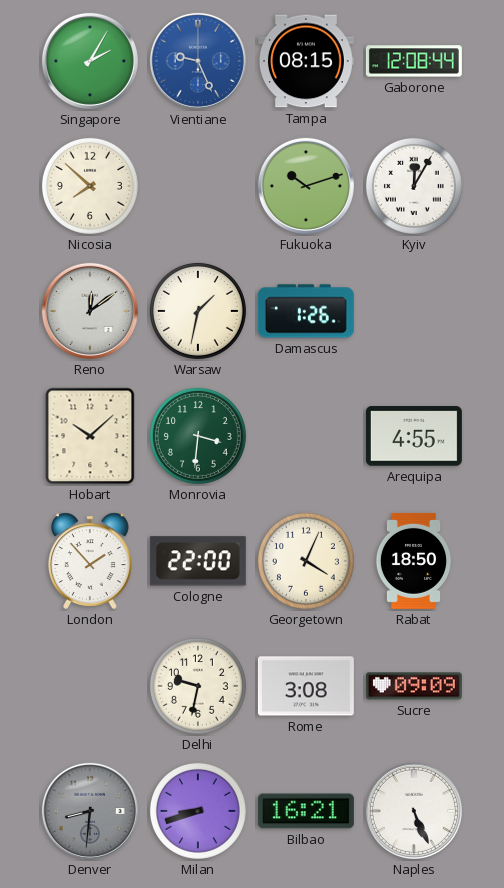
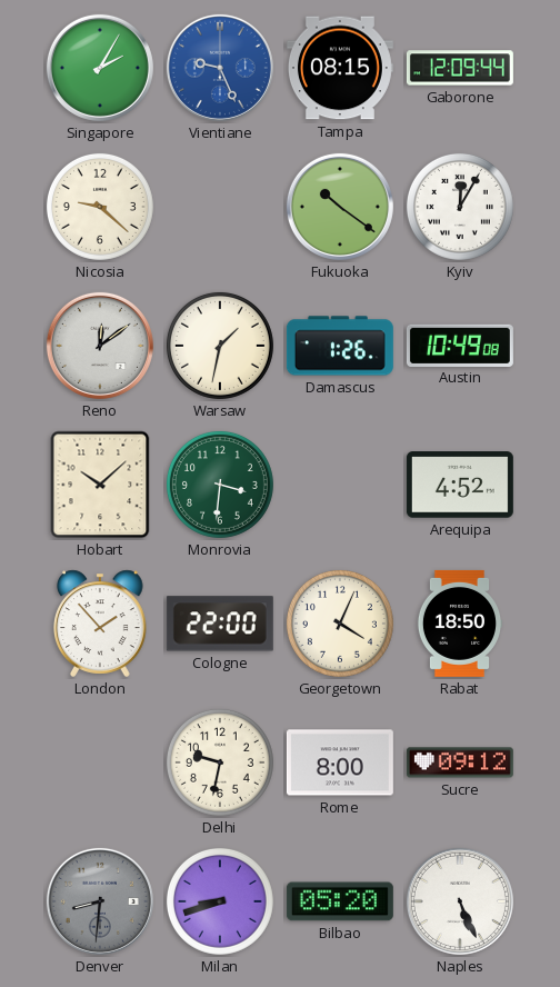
Gaborone: 12:08 -> 12:09
Nicosia: 7:52 -> 9:22
Fukuoka: 10:12 -> 10:21
Austin: none -> 10:49
Arequipa: 4:55 -> 4:52
Rome: 3:08 -> 8:00
Sucre: 09:09 -> 09:12
Bilbao: 16:21 -> 05:20
